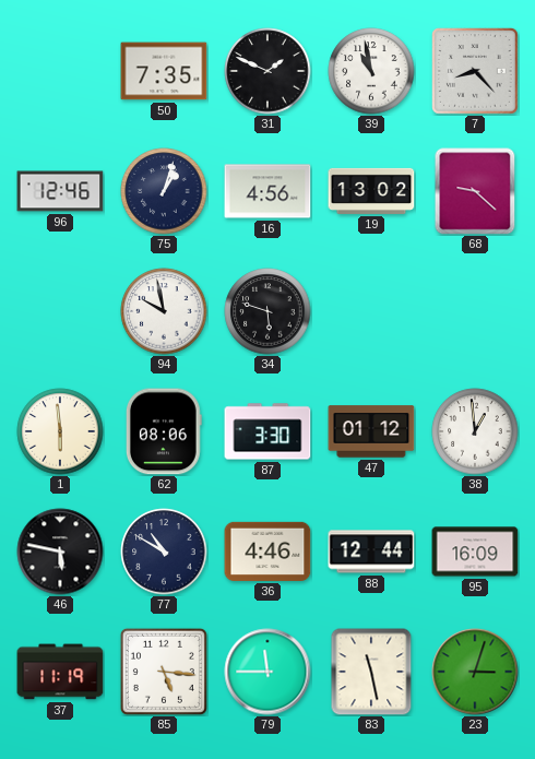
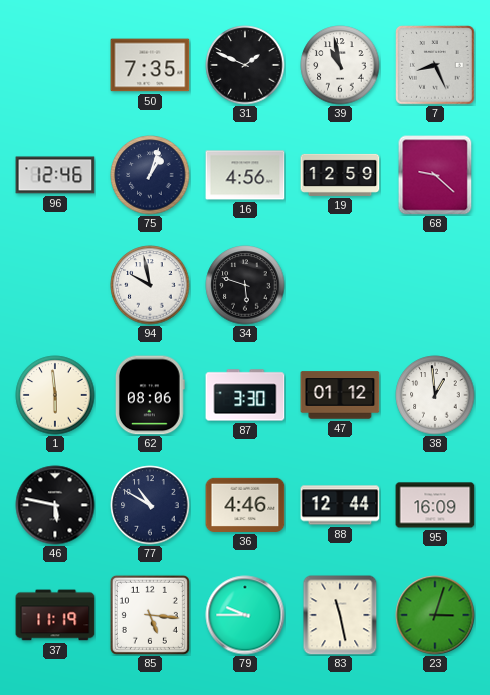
7: 8:23 -> 8:26
19: 13:02 -> 12:59
79: 11:45 -> 9:45
